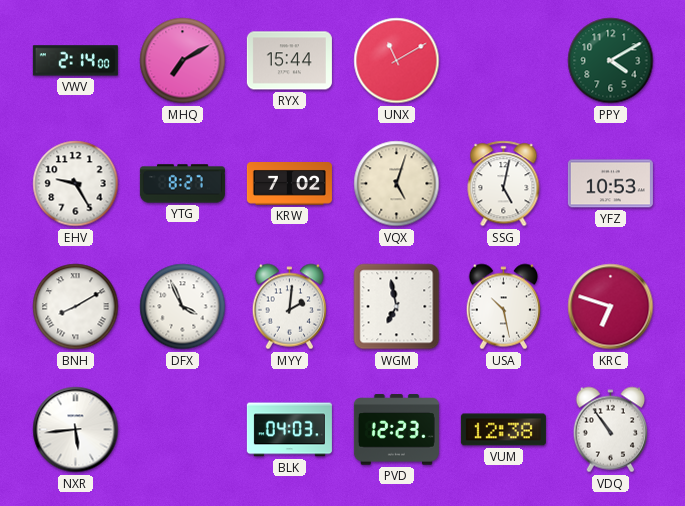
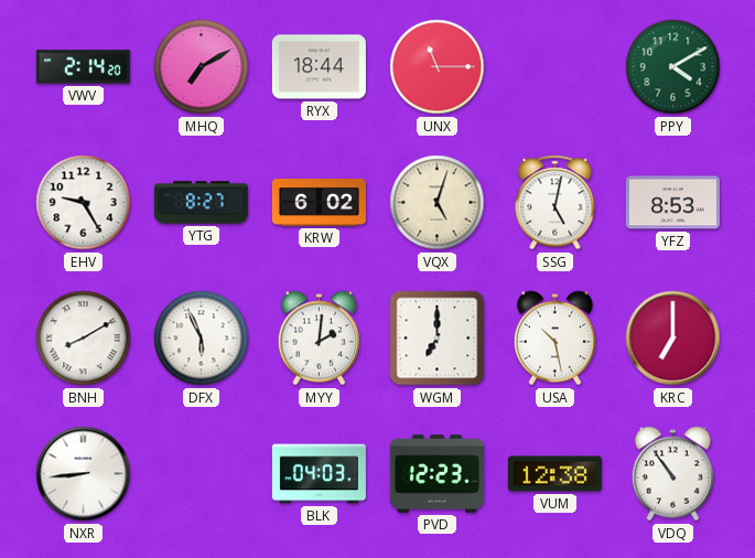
VWV: 2:14:00 -> 2:14:20
RYX: 15:44 -> 18:44
UNX: 11:10 -> 11:15
KRW: 7:02 -> 6:02
YFZ: 10:53 -> 8:53
DFX: 3:56 -> 5:56
WGM: 6:58 -> 7:00
KRC: 6:48 -> 7:00
NXR: 5:44 -> 8:44
